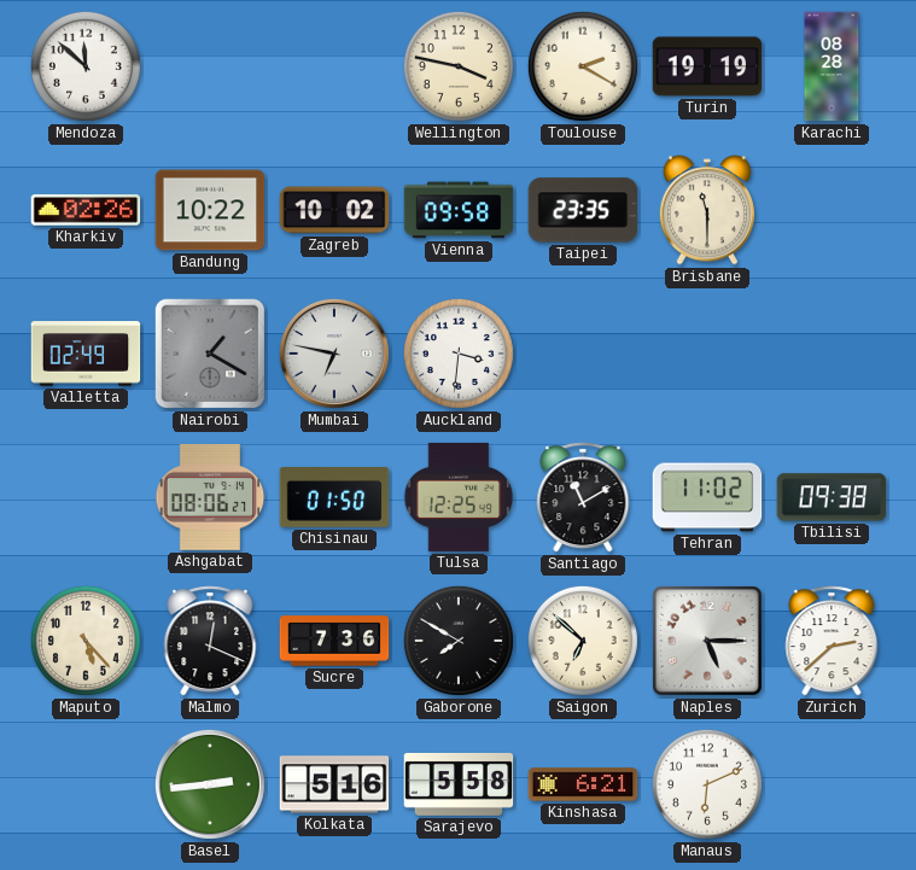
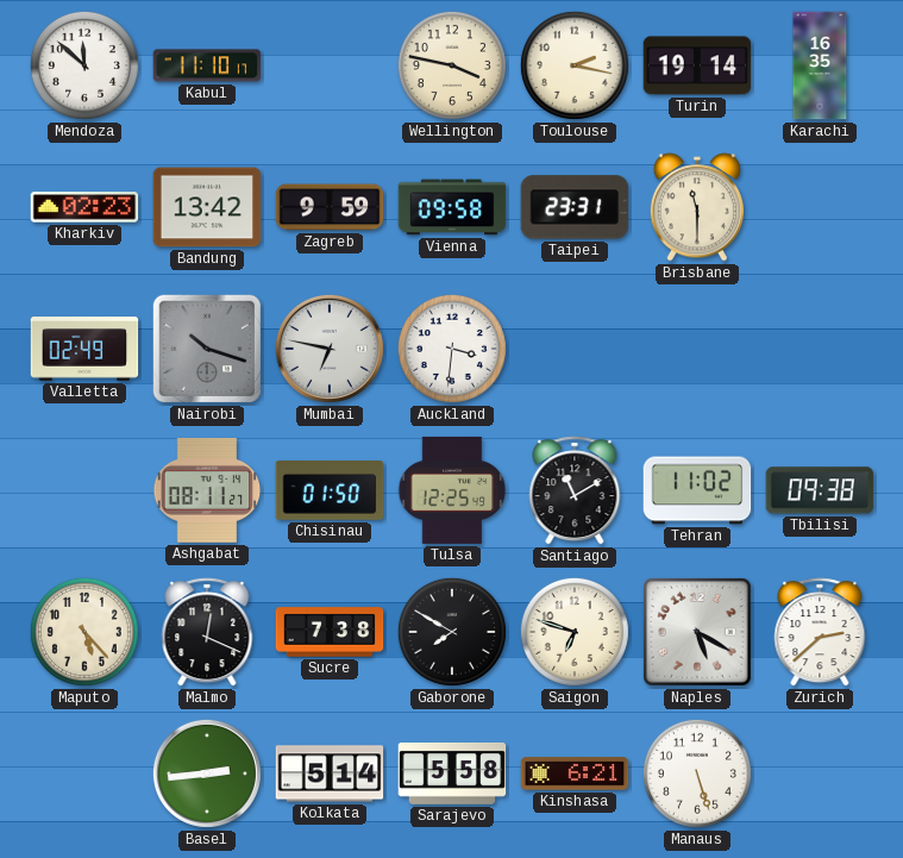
Kabul: none -> 11:10
Toulouse: 2:20 -> 2:17
Turin: 19:19 -> 19:14
Karachi: 08:28 -> 16:35
Kharkiv: 02:26 -> 02:23
Bandung: 10:22 -> 13:42
Zagreb: 10:02 -> 9:59
Taipei: 23:35 -> 23:31
Nairobi: 1:20 -> 10:18
Ashgabat: 08:06 -> 08:11
Sucre: 7:36 -> 7:38
Saigon: 6:52 -> 6:48
Naples: 5:15 -> 5:20
Kolkata: 5:16 -> 5:14
Manaus: 6:11 -> 5:27
